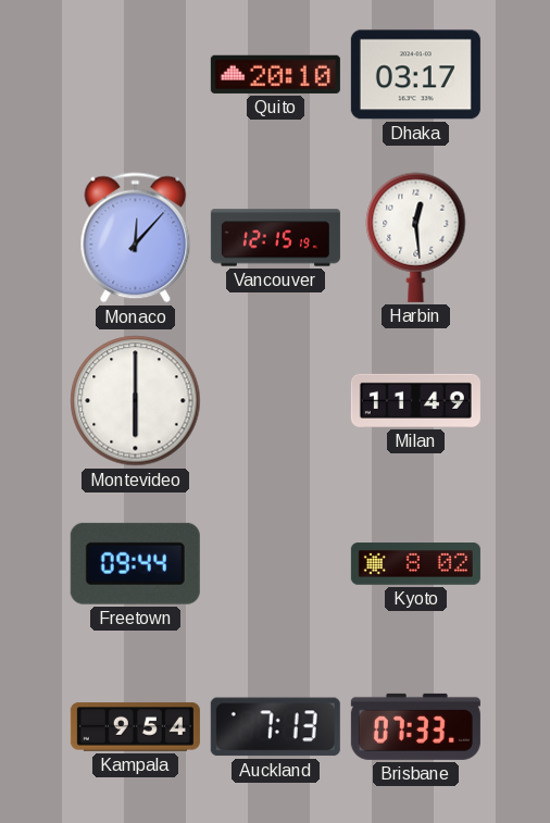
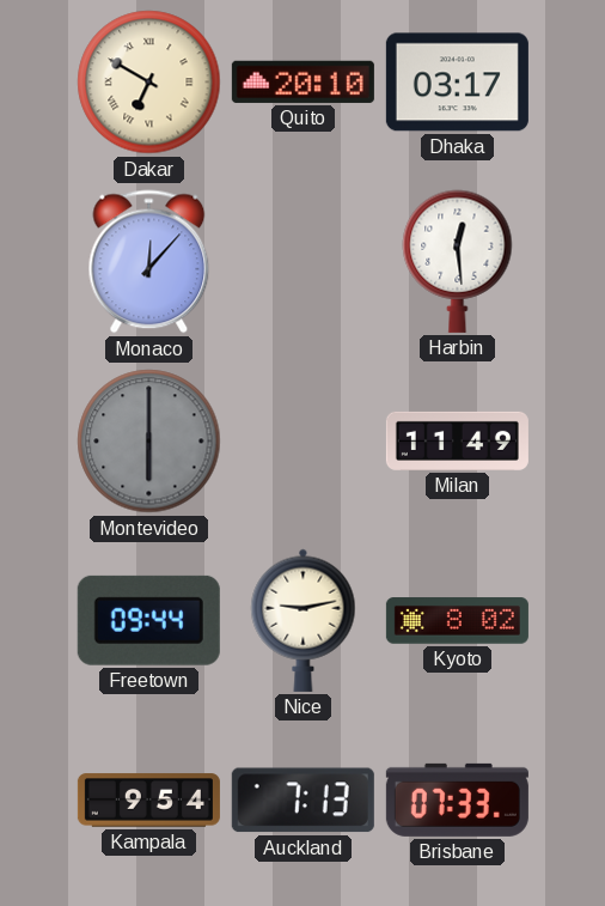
Dakar: none -> 6:50
Vancouver: 12:15 -> none
Montevideo dial: white -> grey
Nice: none -> 9:13
